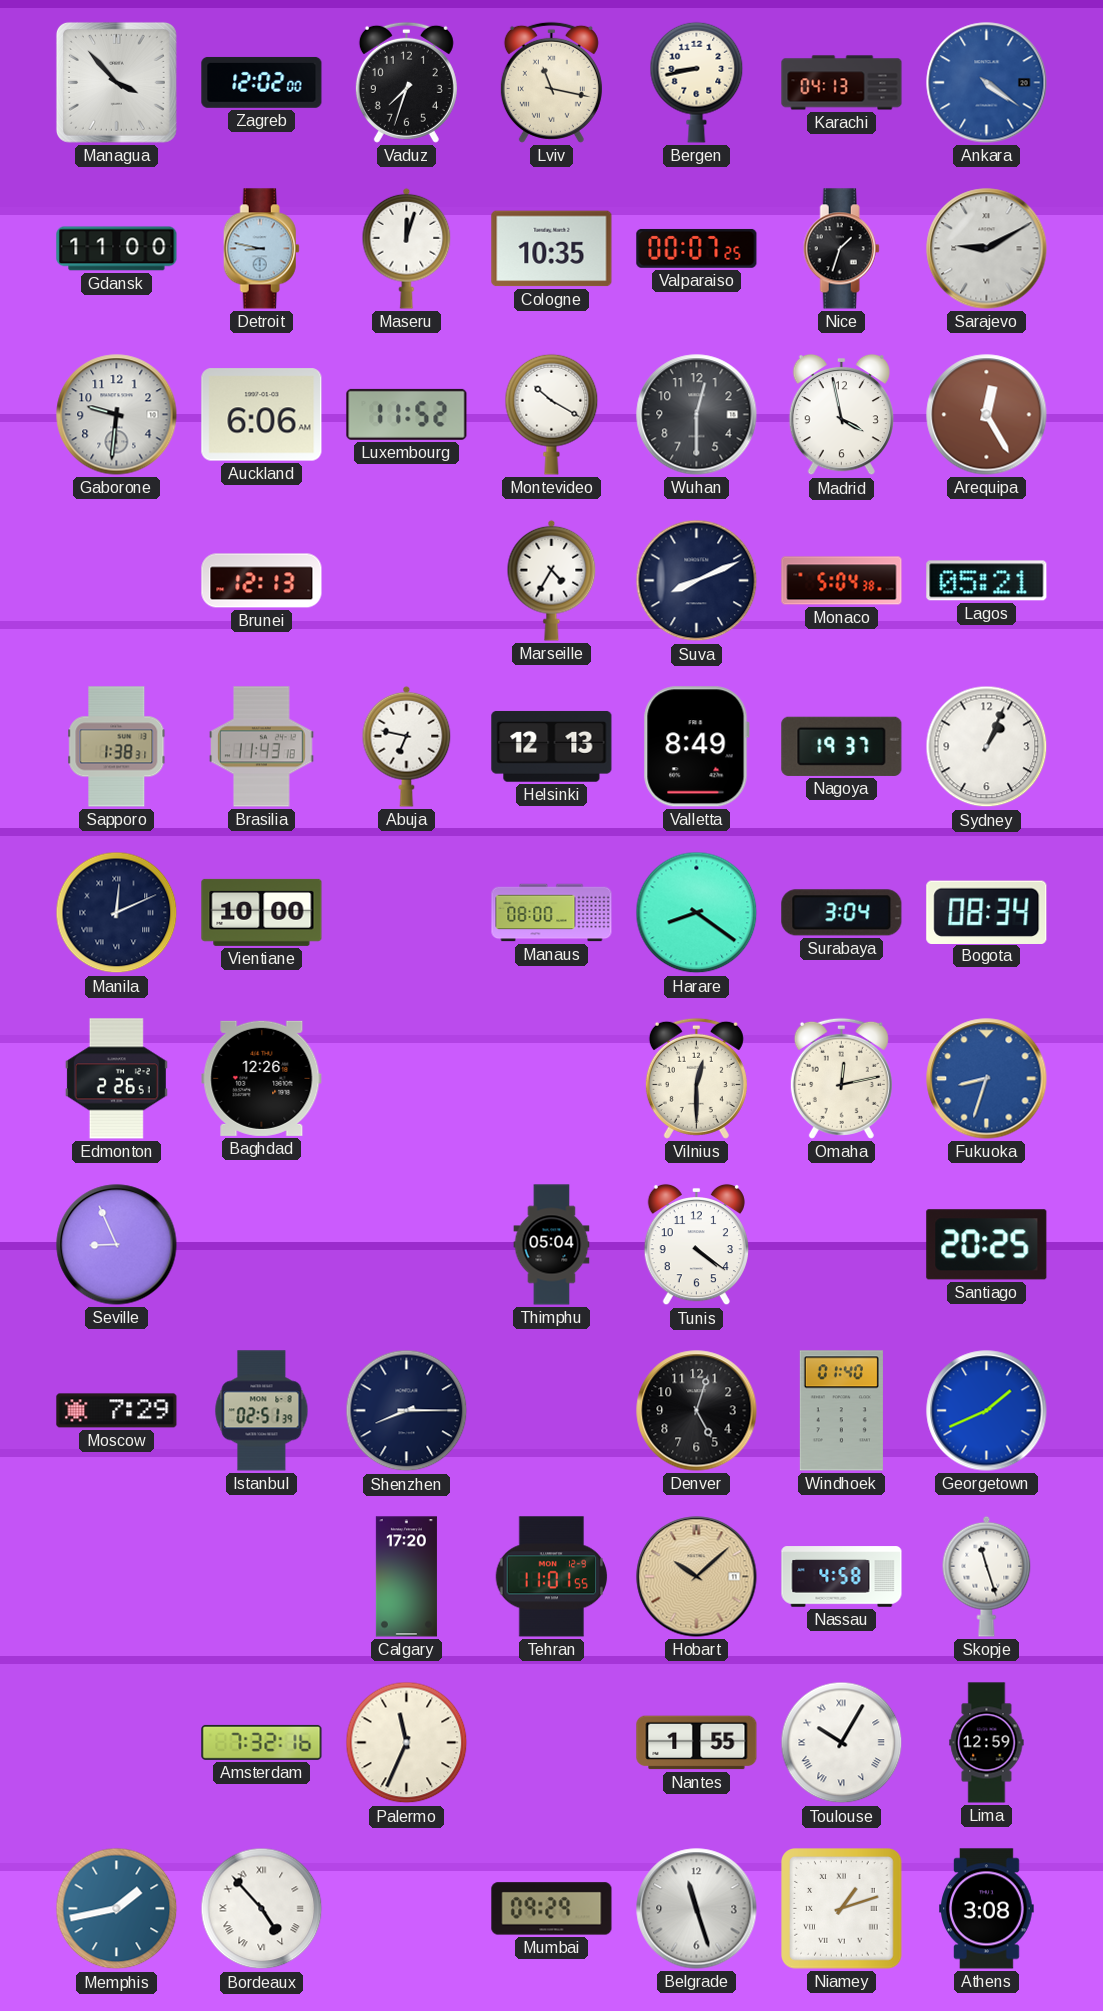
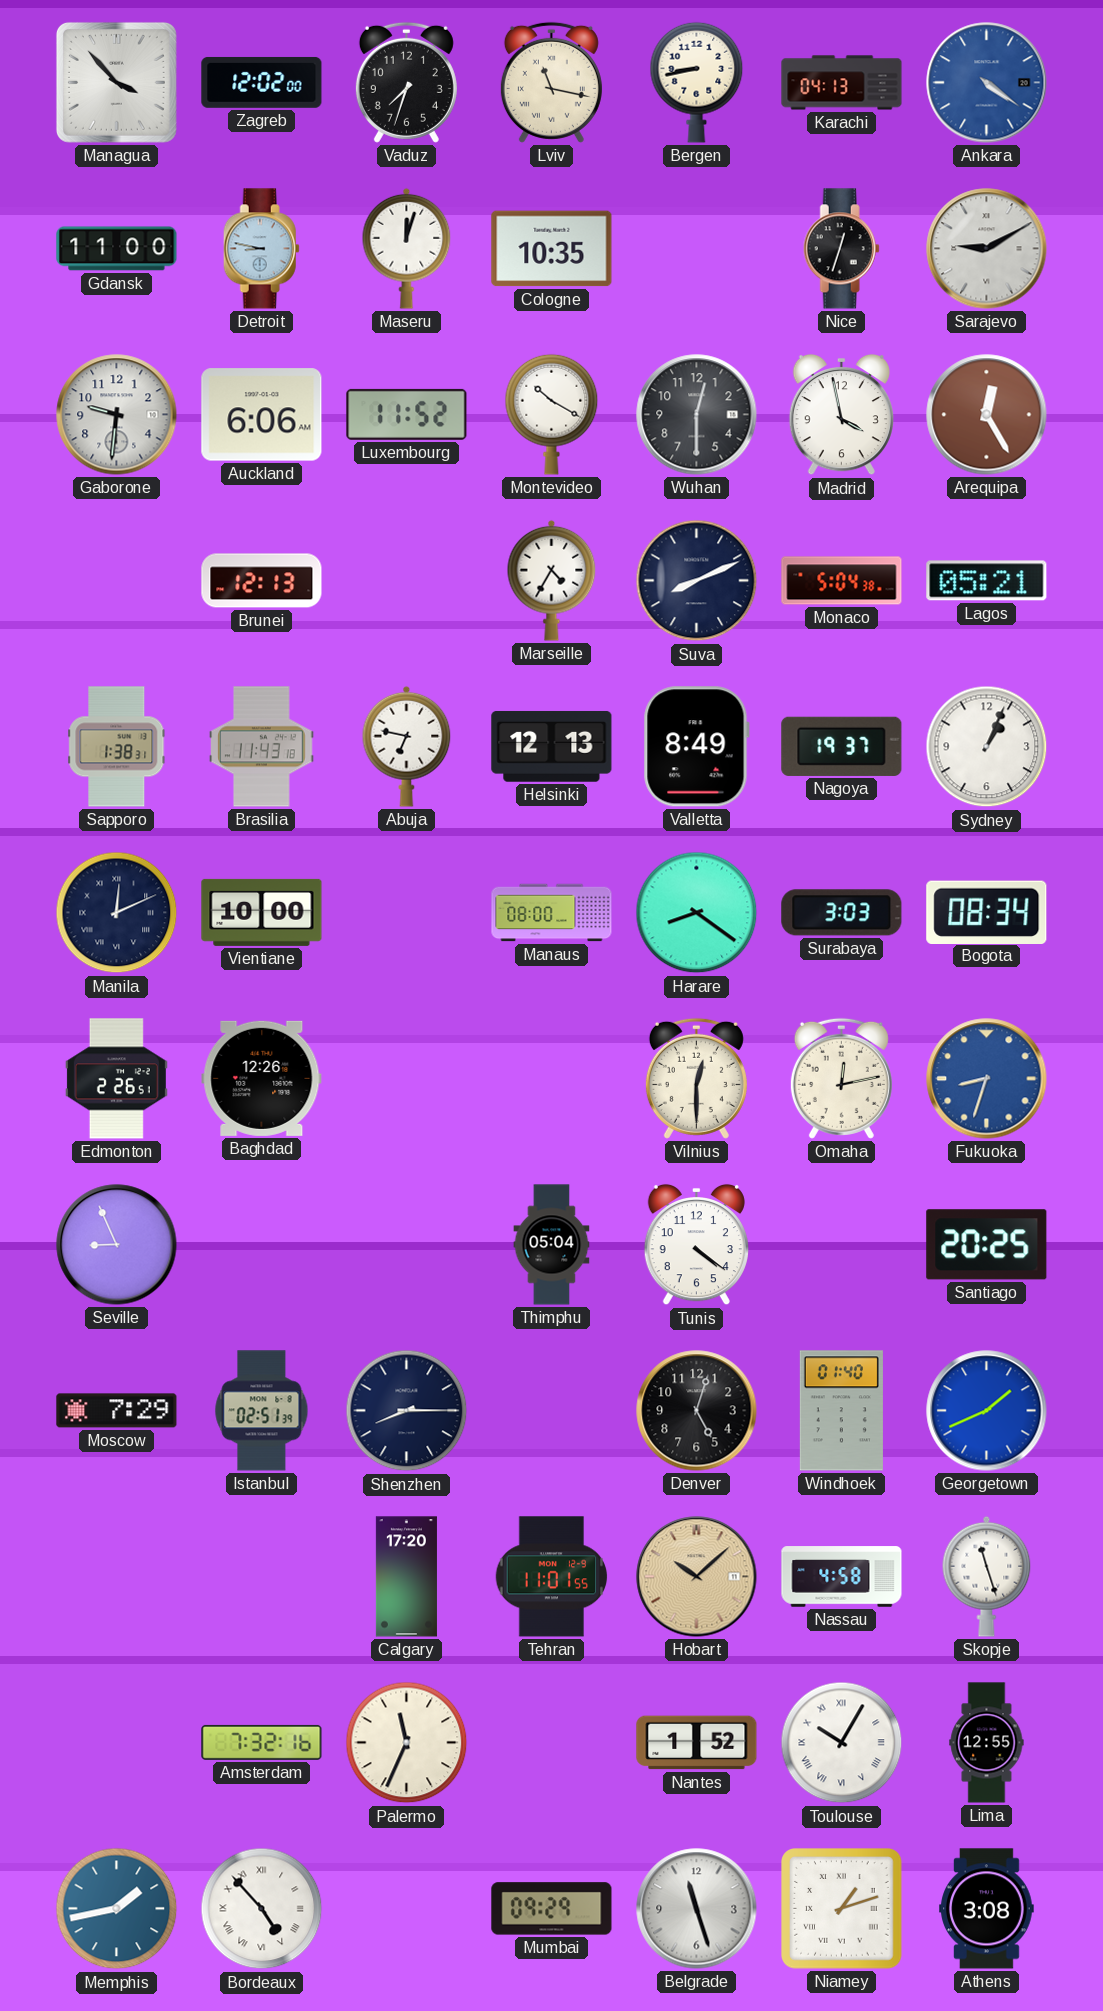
Valparaiso: 00:07 -> none
Nice: 1:33 -> 12:33
Surabaya: 3:04 -> 3:03
Nantes: 1:55 -> 1:52
Lima: 12:59 -> 12:55
